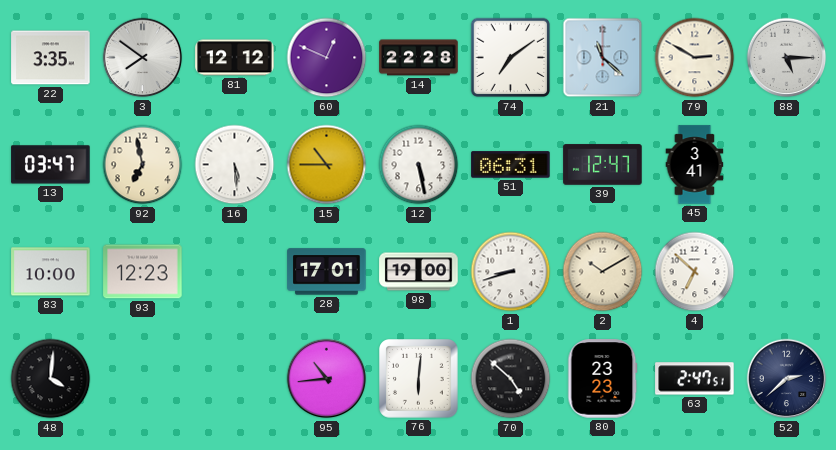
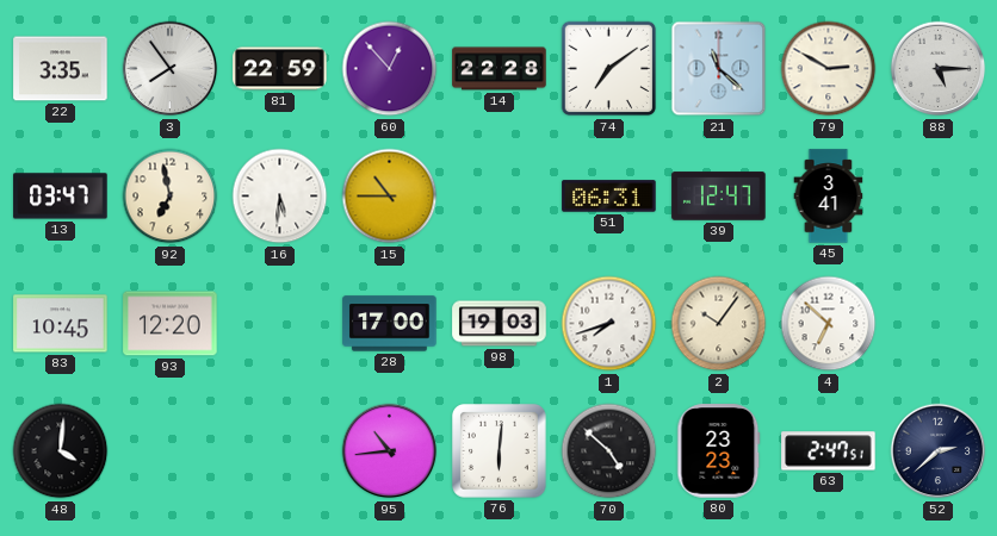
3: 7:51 -> 7:54
81: 12:12 -> 22:59
60: 12:49 -> 12:53
16: 5:29 -> 5:31
12: 5:28 -> none
83: 10:00 -> 10:45
93: 12:23 -> 12:20
28: 17:01 -> 17:00
98: 19:00 -> 19:03
1: 8:42 -> 7:42
2: 10:10 -> 10:06
